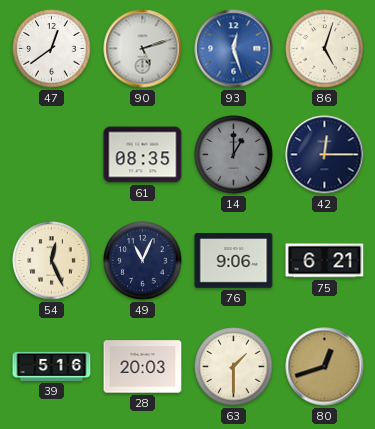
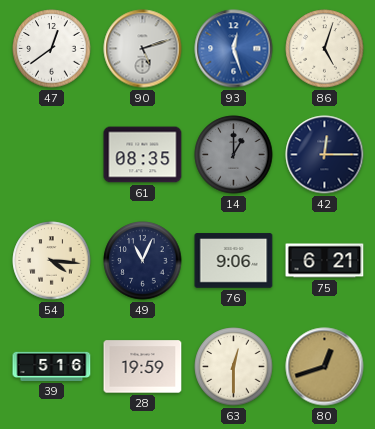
54: 12:26 -> 4:16
28: 20:03 -> 19:59
63: 1:30 -> 12:30
